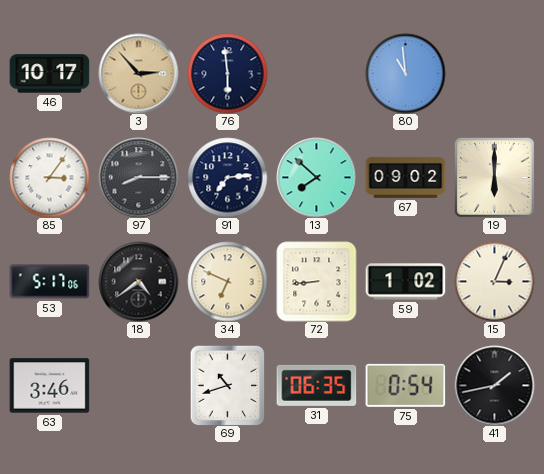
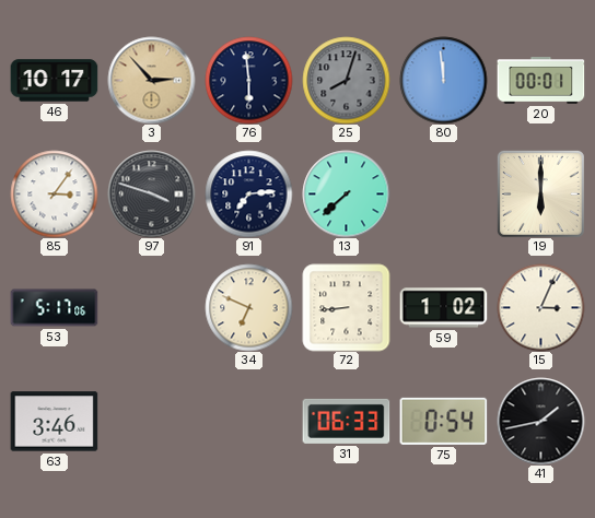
25: none -> 8:03
80: 10:59 -> 11:59
20: none -> 00:01
97: 8:15 -> 3:48
13: 7:52 -> 7:38
67: 09:02 -> none
18: 4:39 -> none
69: 10:42 -> none
31: 06:35 -> 06:33
